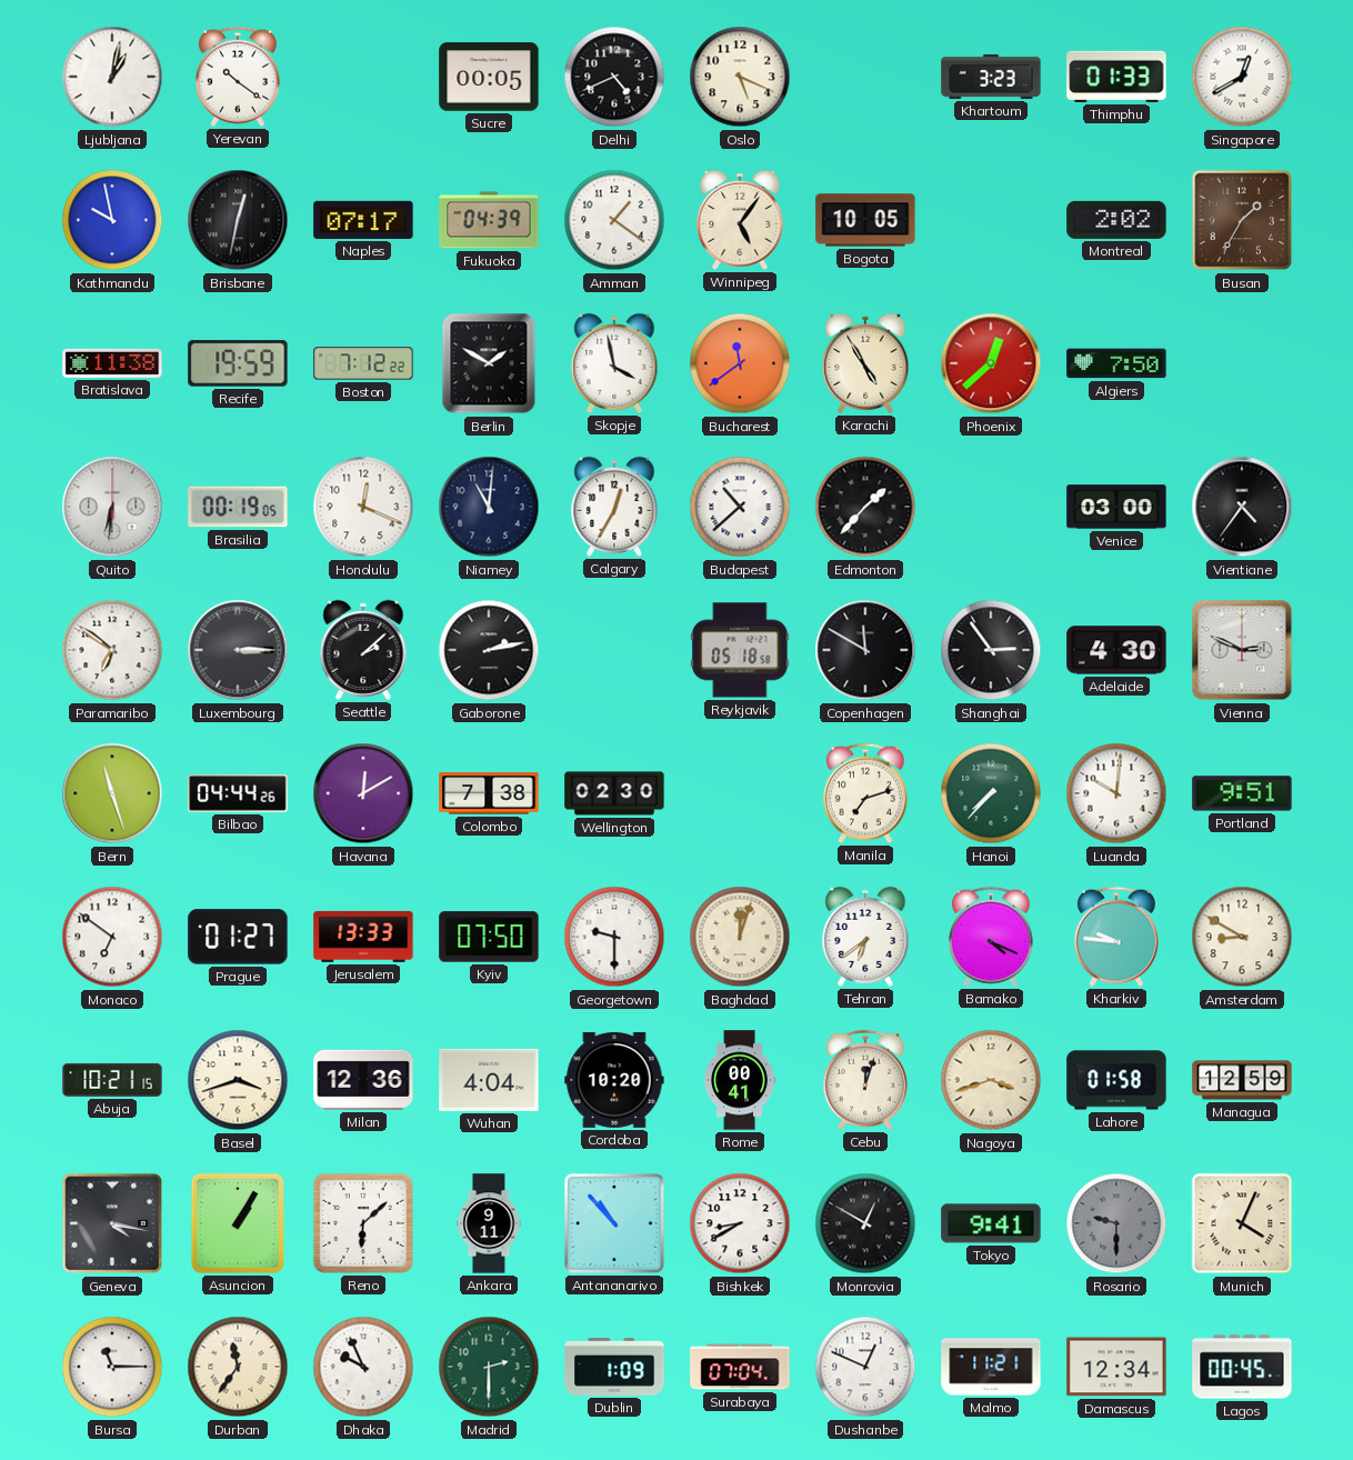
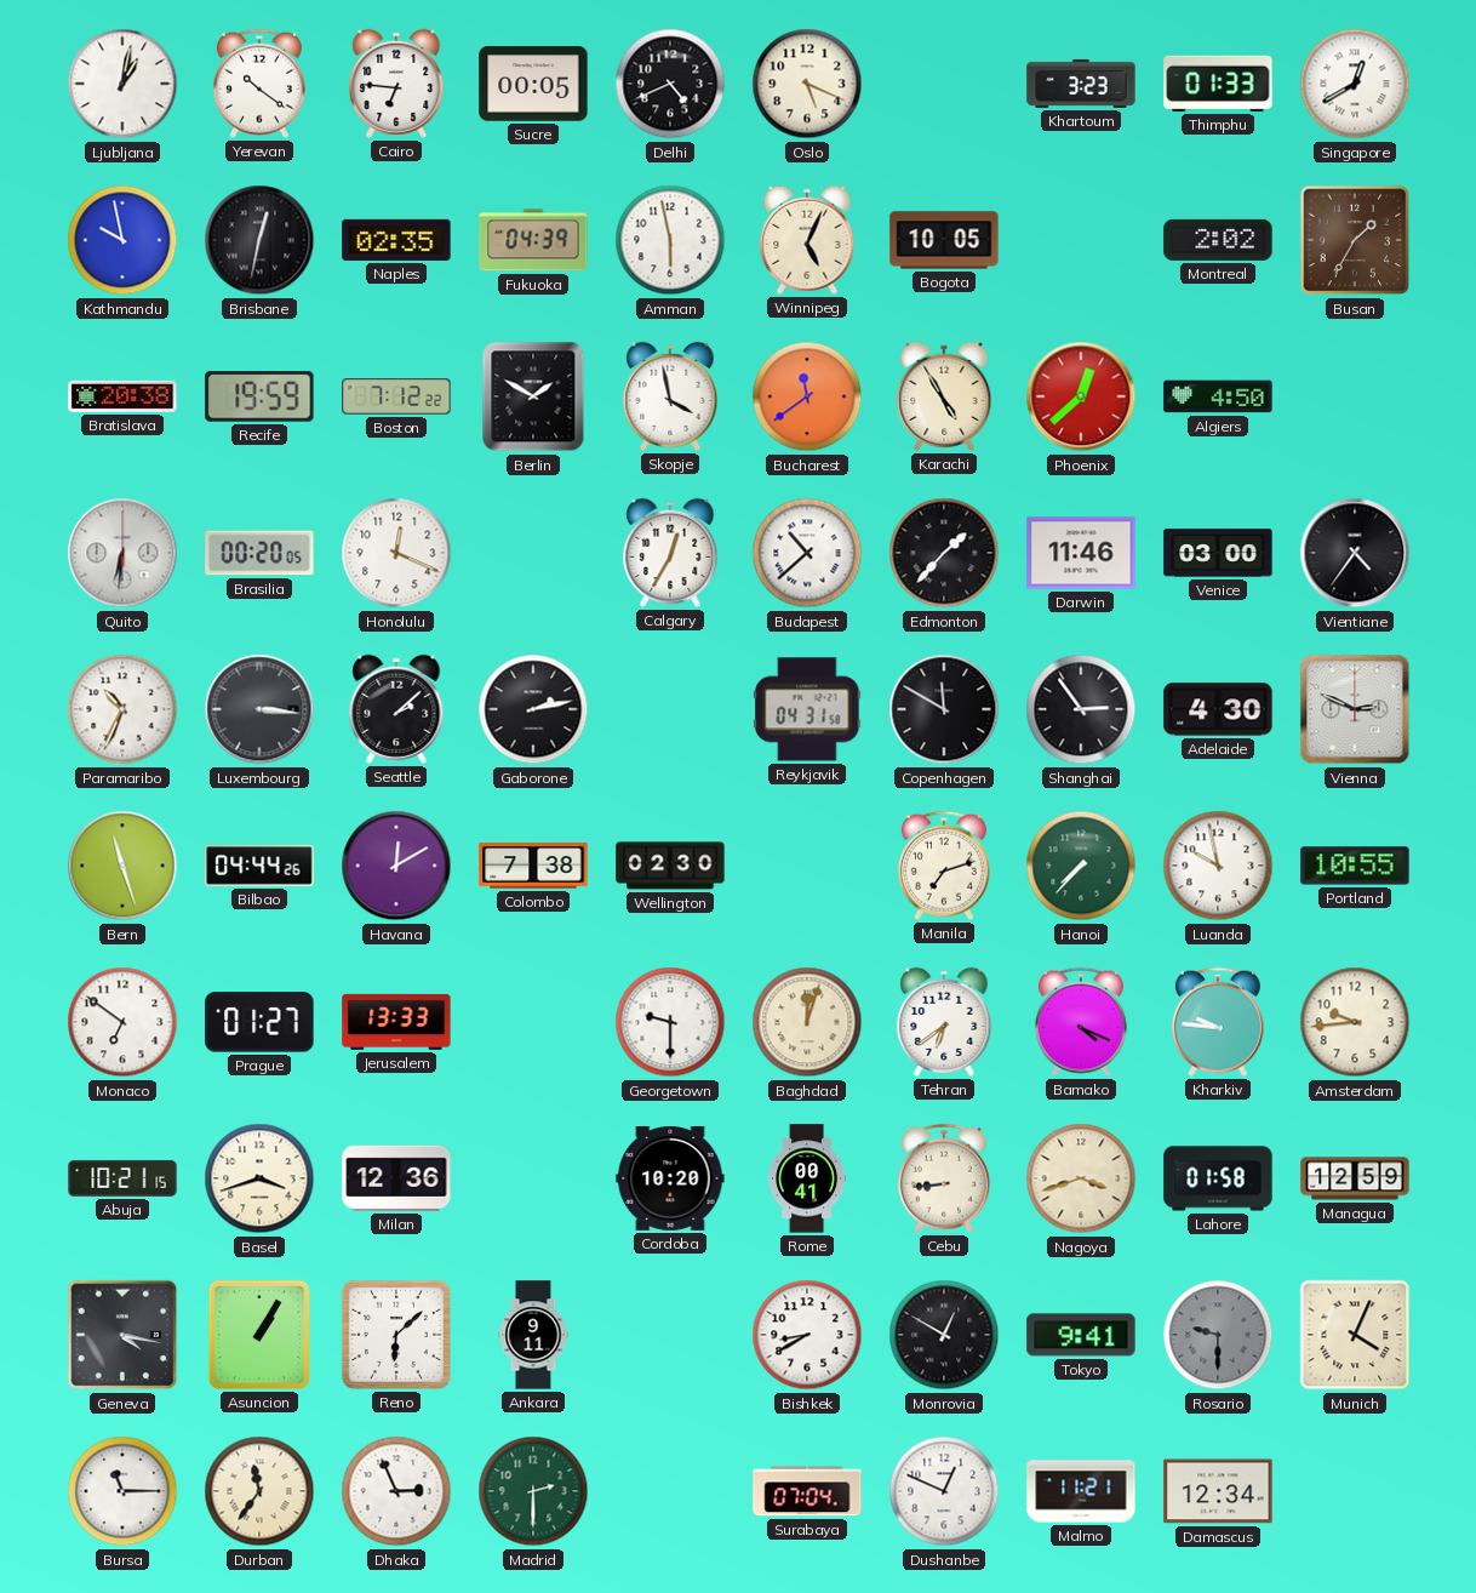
Cairo: none -> 6:46
Naples: 07:17 -> 02:35
Amman: 1:21 -> 5:58
Winnipeg: 5:06 -> 5:04
Bratislava: 11:38 -> 20:38
Algiers: 7:50 -> 4:50
Brasilia: 00:19 -> 00:20
Niamey: 11:01 -> none
Darwin: none -> 11:46
Paramaribo: 6:51 -> 10:34
Luxembourg: 3:15 -> 3:16
Reykjavik: 05:18 -> 04:31
Luanda: 10:01 -> 9:58
Portland: 9:51 -> 10:55
Kyiv: 07:50 -> none
Amsterdam: 8:50 -> 9:44
Wuhan: 4:04 -> none
Cebu: 12:03 -> 8:44
Antananarivo: 10:53 -> none
Dhaka: 9:56 -> 2:56
Dublin: 1:09 -> none
Lagos: 00:45 -> none
